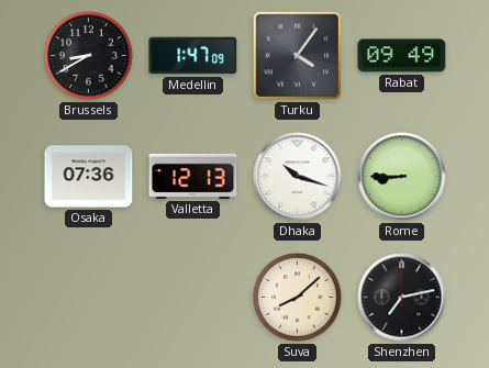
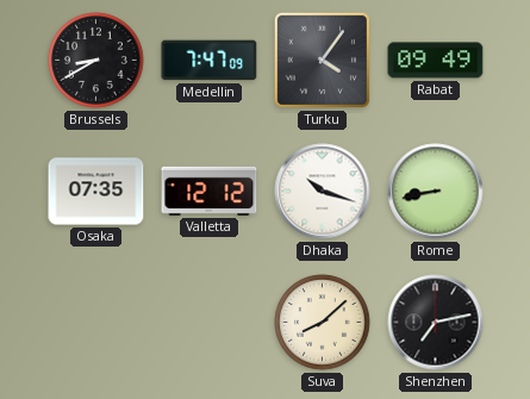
Medellin: 1:47 -> 7:47
Osaka: 07:36 -> 07:35
Valletta: 12:13 -> 12:12
Rome: 8:45 -> 8:43
